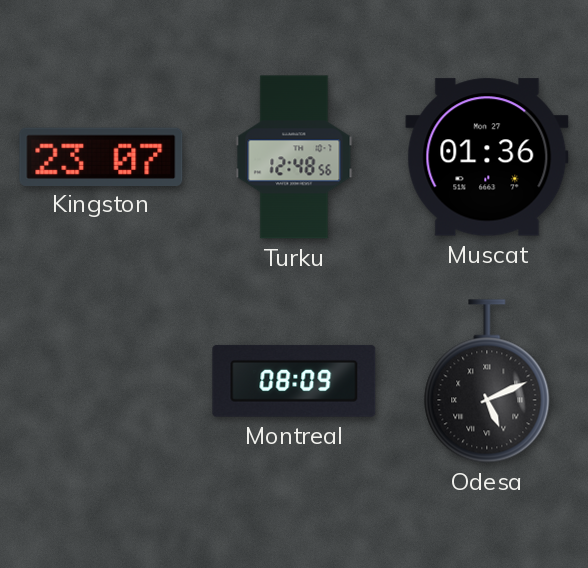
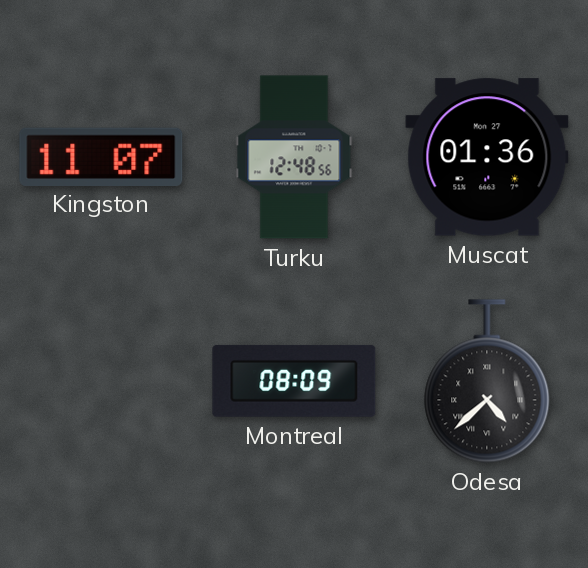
Kingston: 23:07 -> 11:07
Odesa: 5:11 -> 4:38
